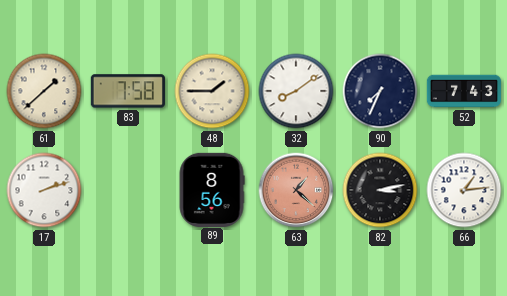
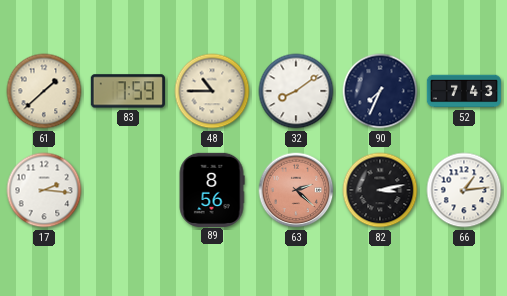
83: 7:58 -> 7:59
48: 1:45 -> 10:45
17: 2:12 -> 2:16
63: 1:22 -> 2:22
